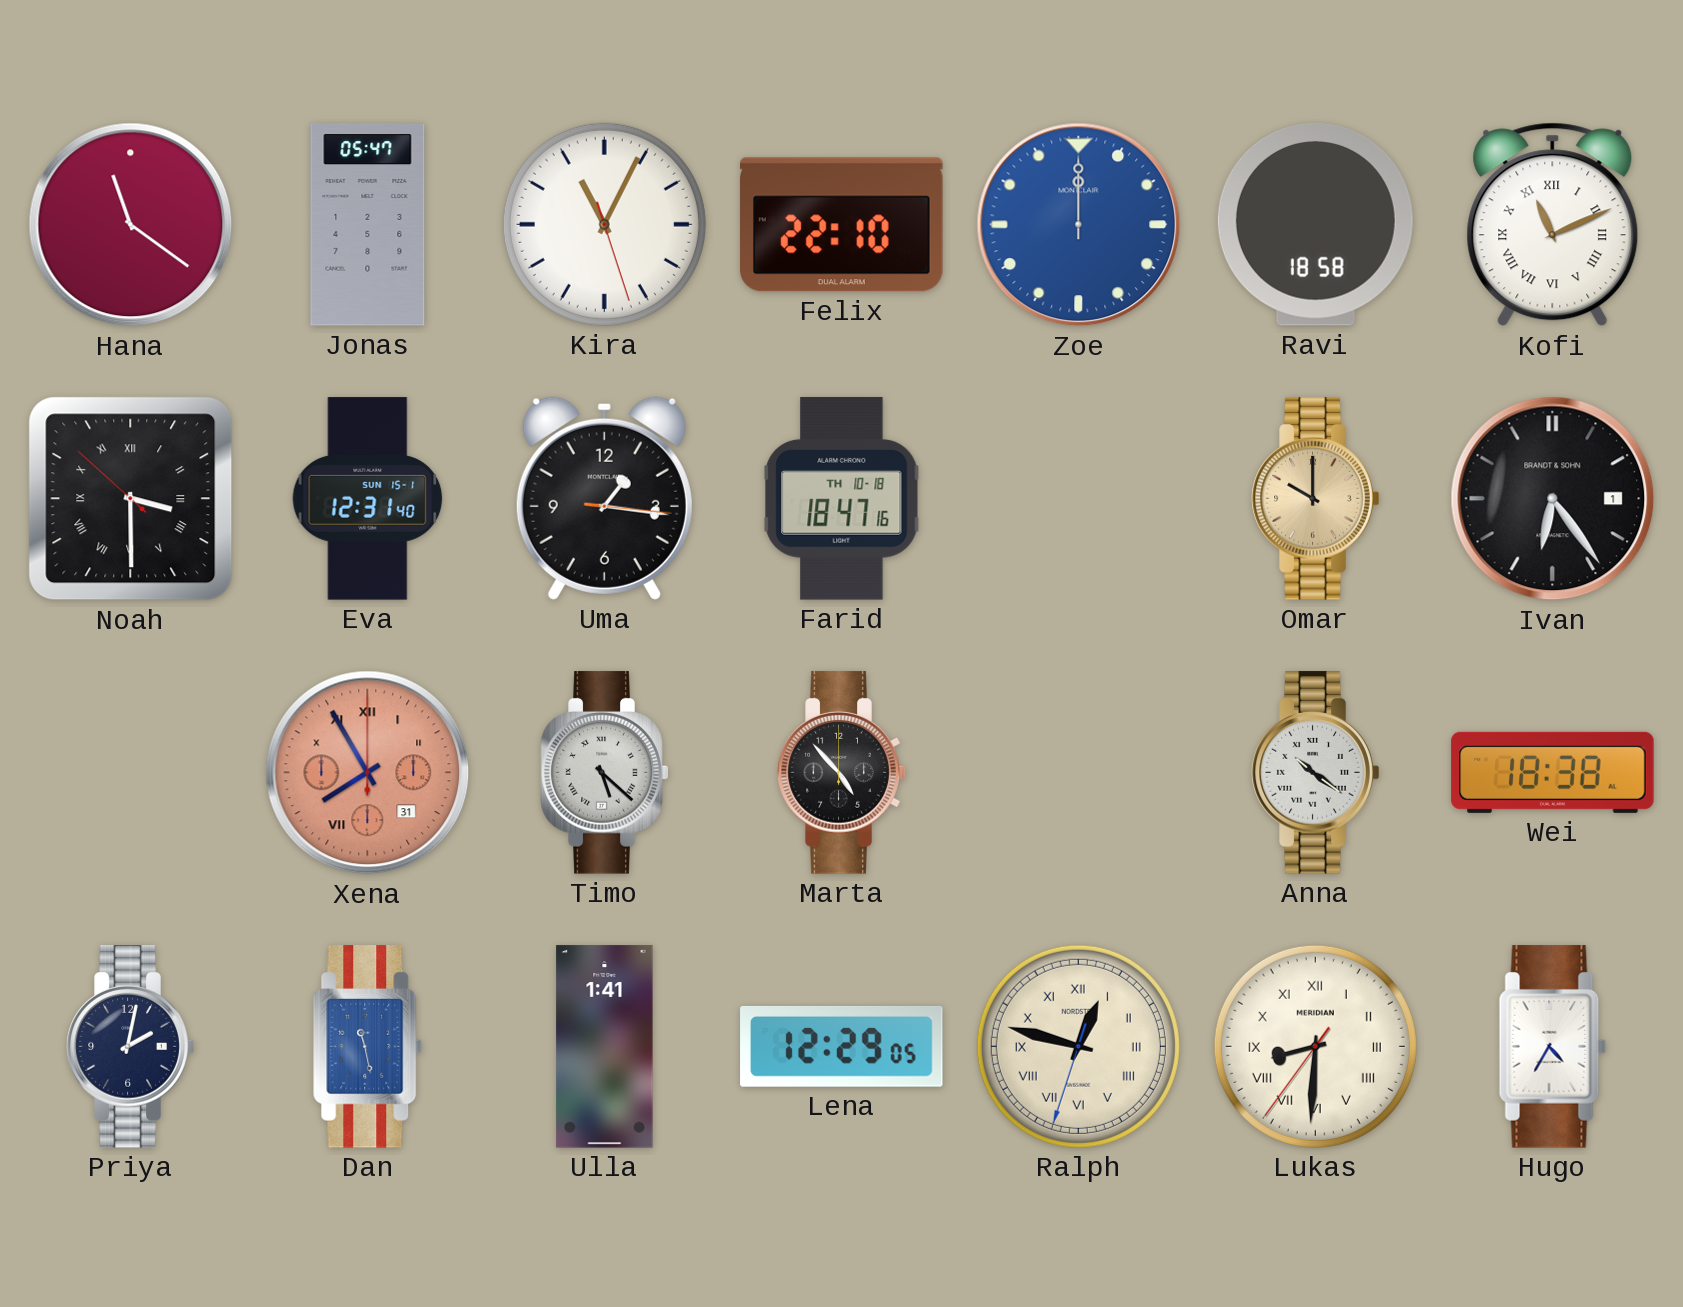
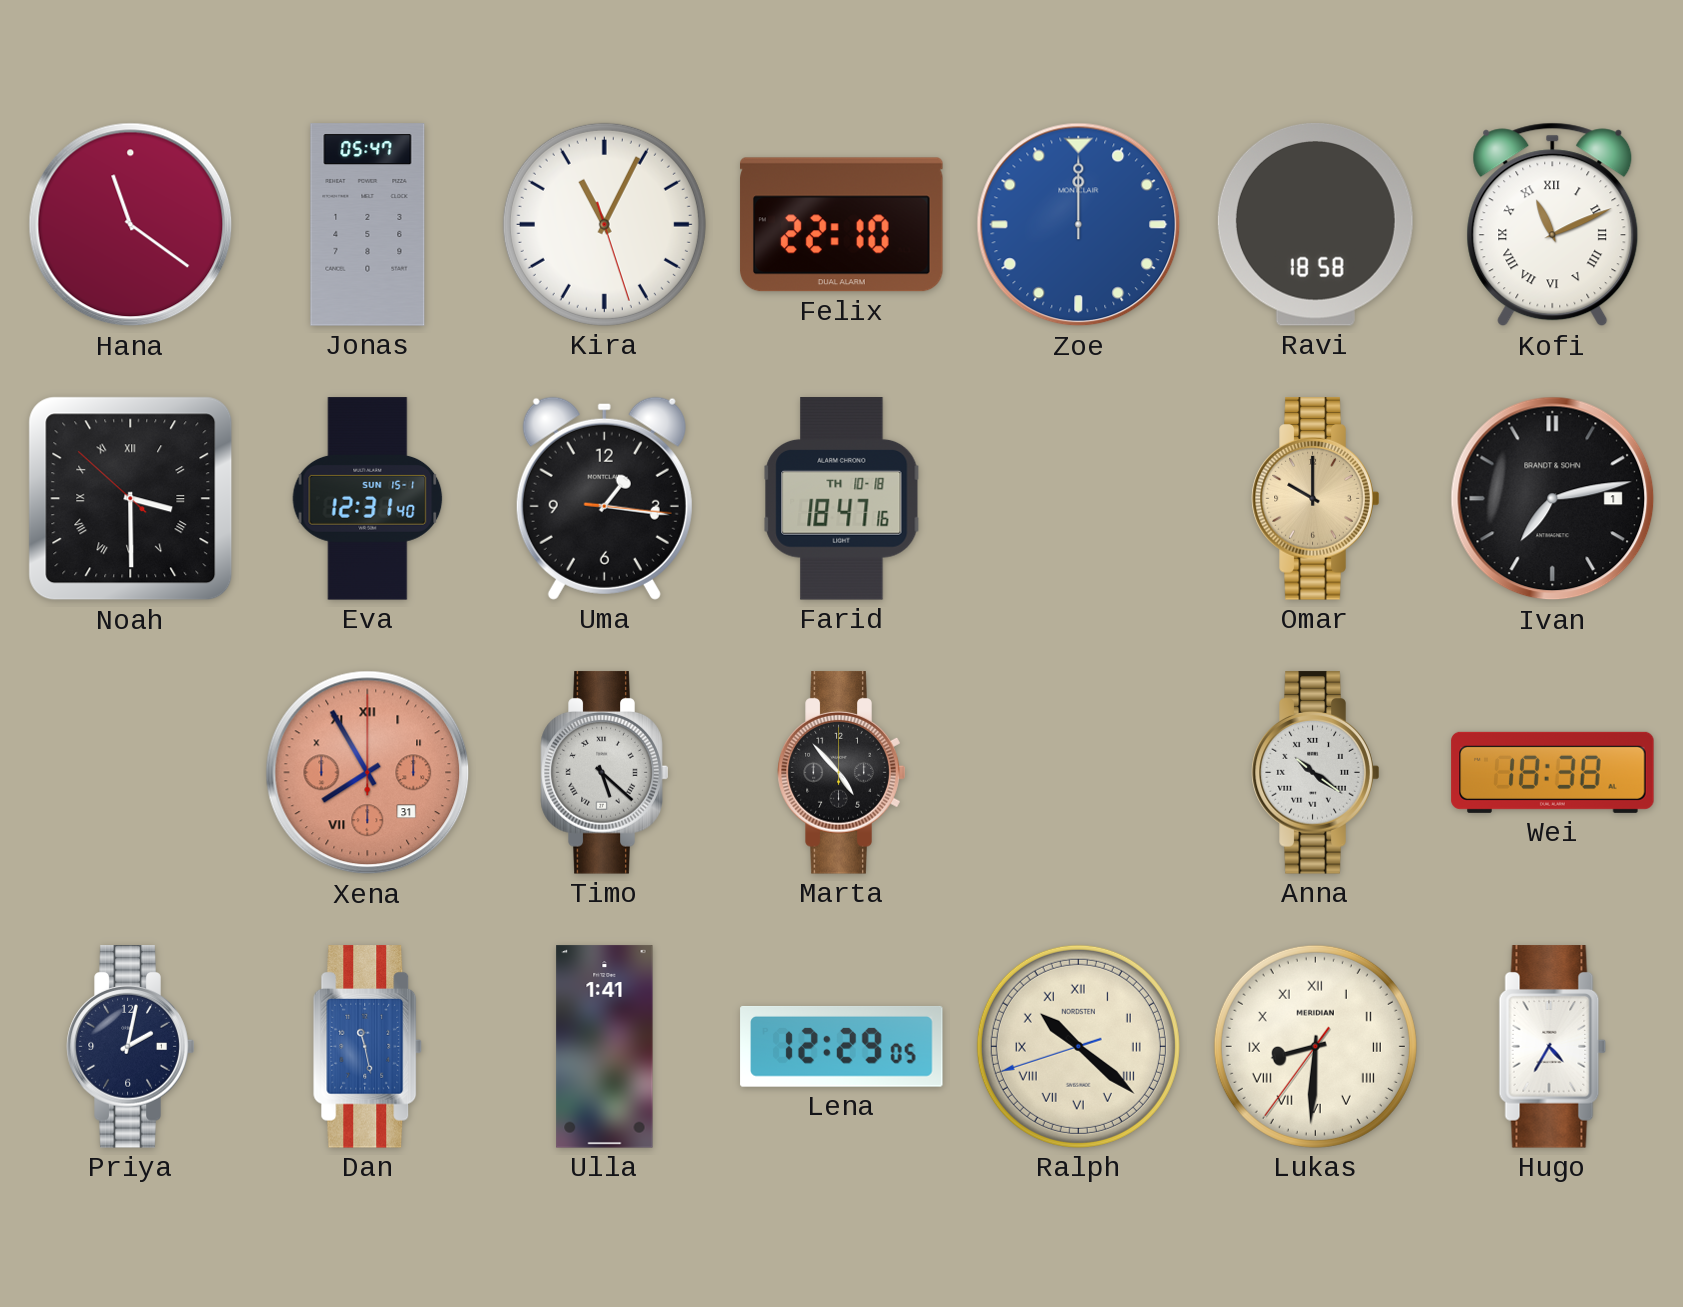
Ivan: 6:24 -> 7:13
Ralph: 12:47 -> 10:21
